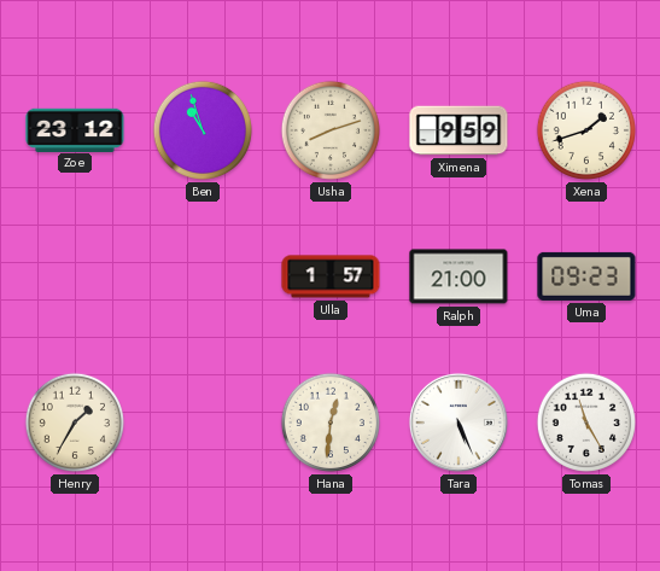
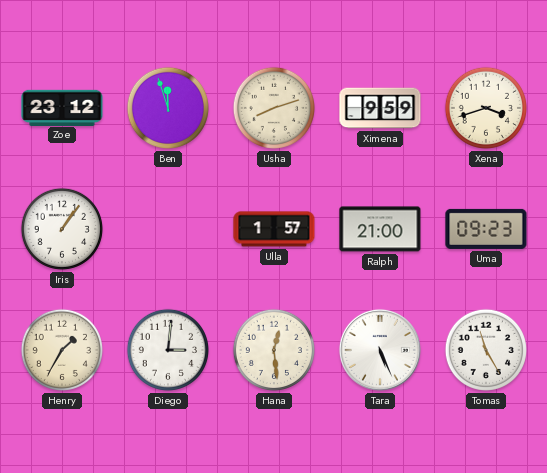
Ben: 10:57 -> 11:57
Xena: 1:42 -> 3:42
Iris: none -> 1:06
Diego: none -> 3:01
Hana: 12:31 -> 12:29
